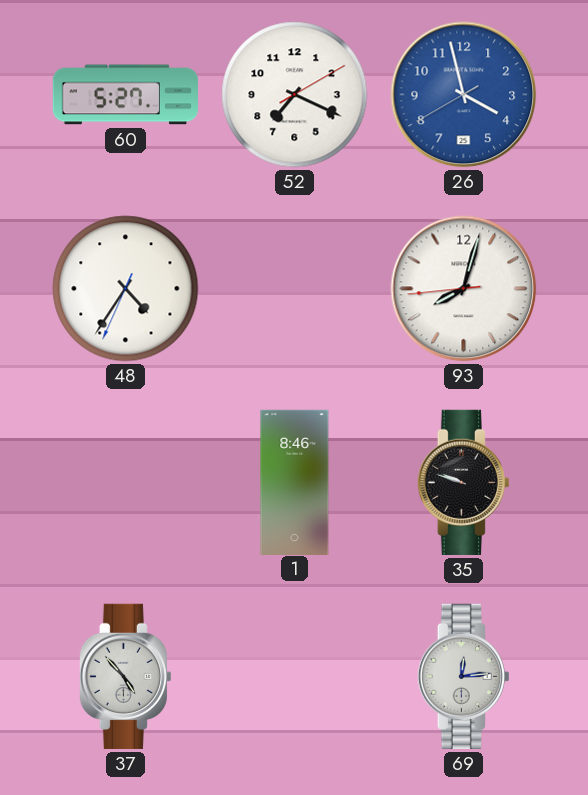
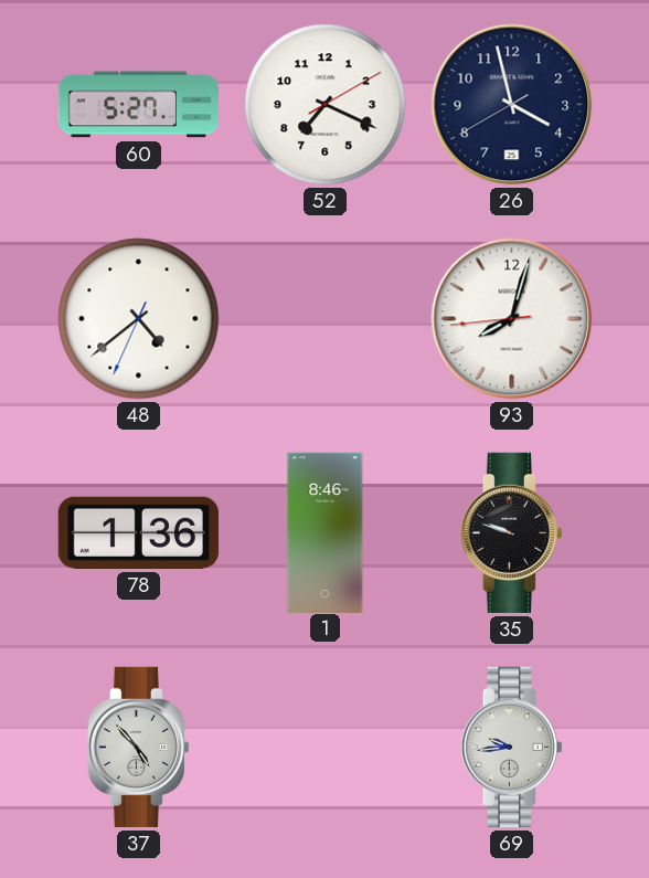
26 dial: blue -> navy
48: 4:35 -> 4:38
78: none -> 1:36
69: 12:14 -> 9:44
